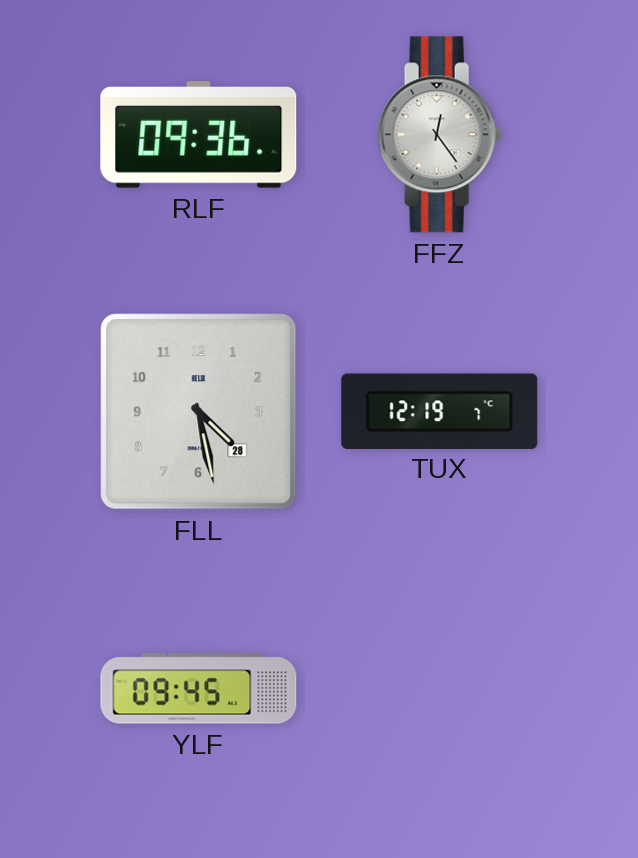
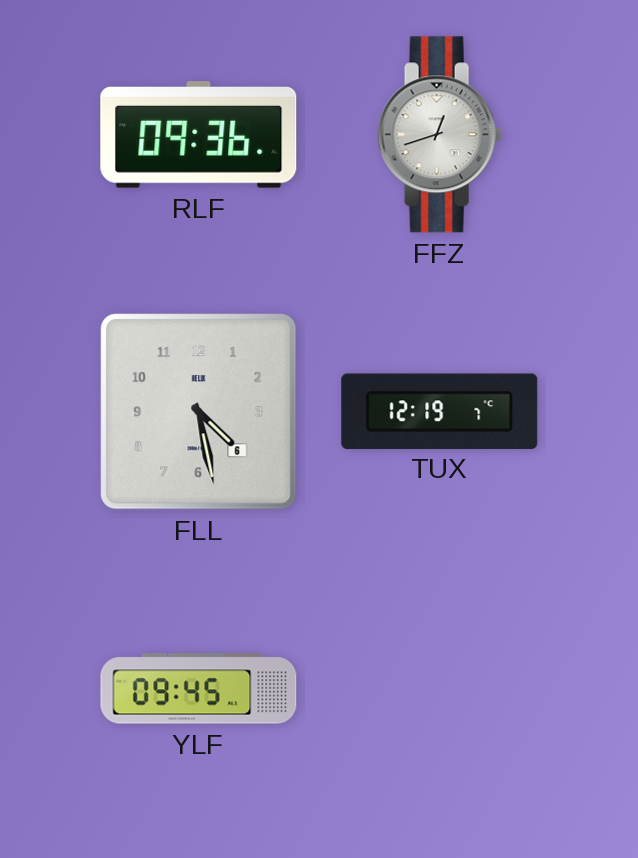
FFZ: 12:24 -> 12:42
FLL date: 28 -> 6
